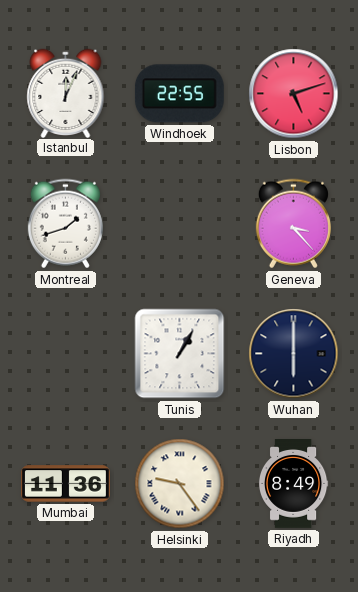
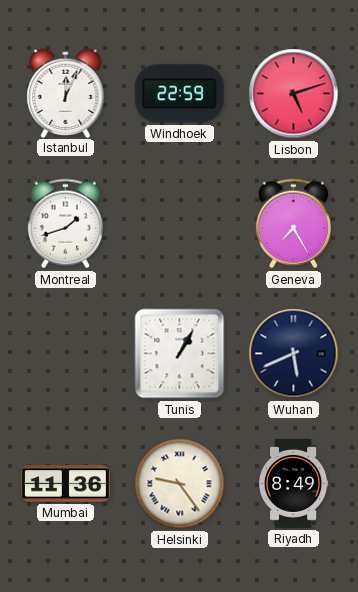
Windhoek: 22:55 -> 22:59
Geneva: 3:23 -> 7:25
Wuhan: 6:00 -> 5:41
